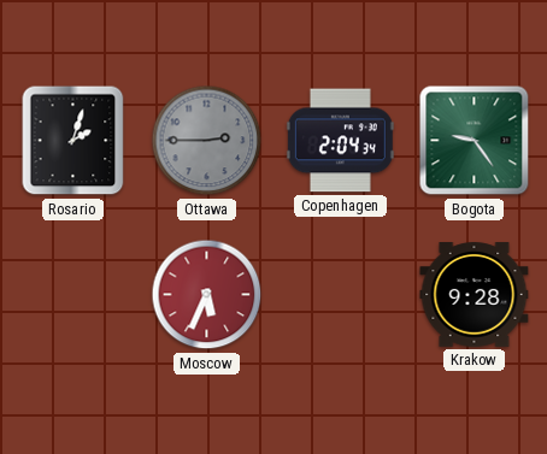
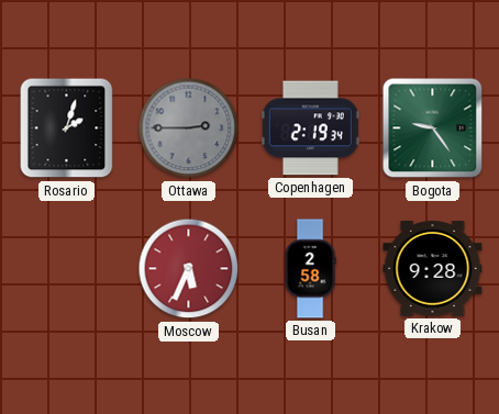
Copenhagen: 2:04 -> 2:19
Busan: none -> 2:58
